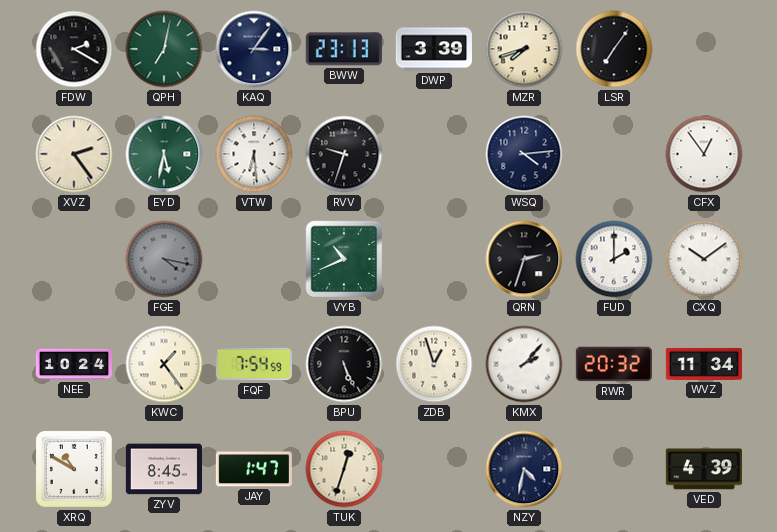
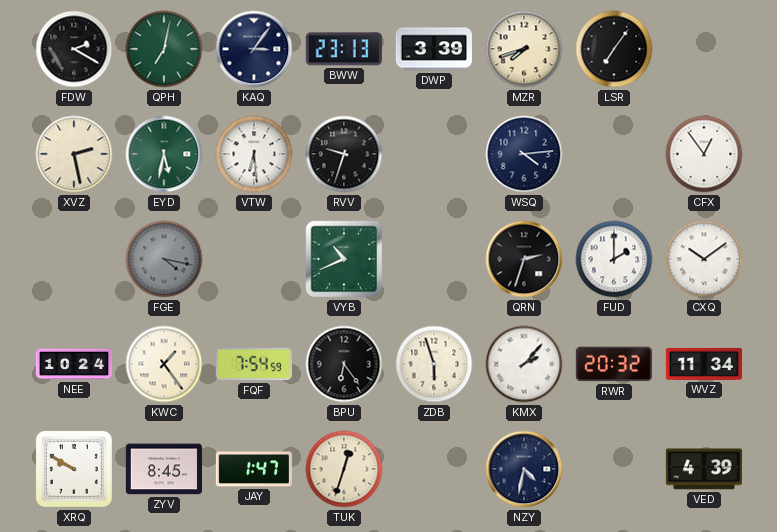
XVZ: 2:24 -> 2:28
BPU: 5:26 -> 6:24
ZDB: 12:57 -> 5:57
XRQ: 10:50 -> 9:50
